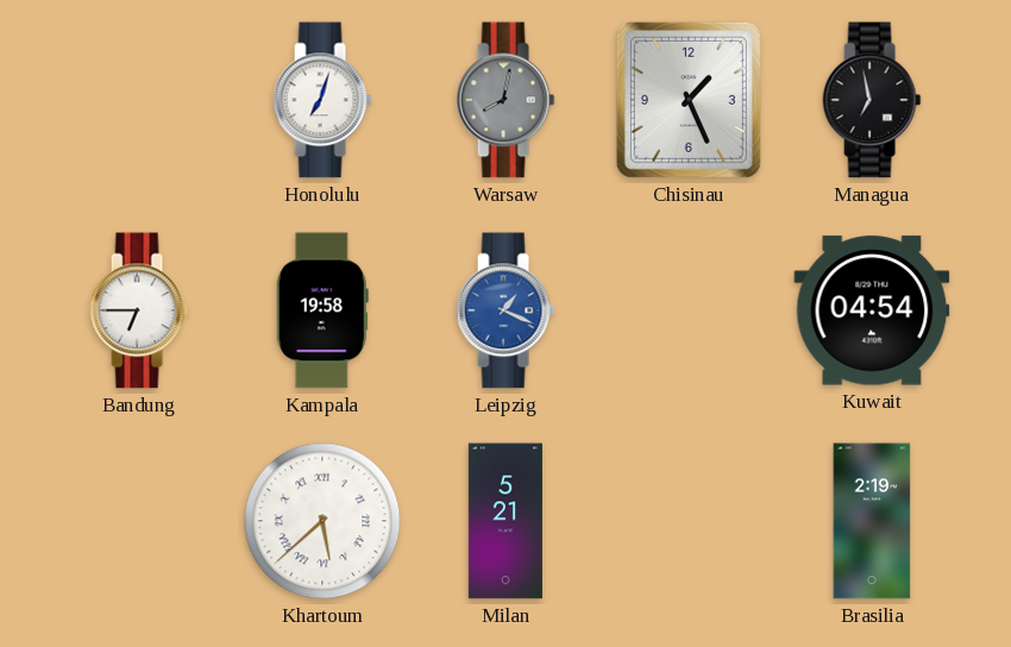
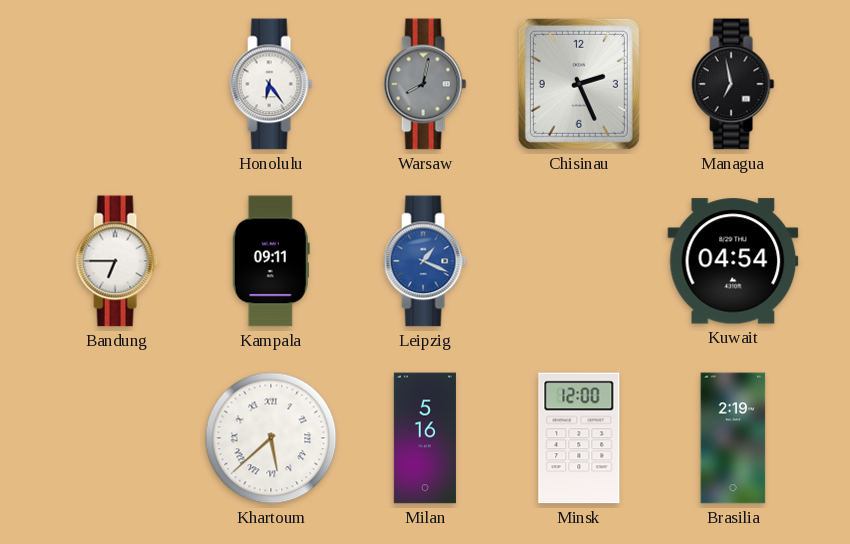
Honolulu: 7:03 -> 6:24
Chisinau: 1:26 -> 2:26
Kampala: 19:58 -> 09:11
Milan: 5:21 -> 5:16
Minsk: none -> 12:00
